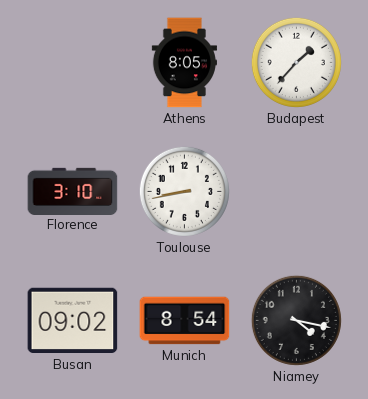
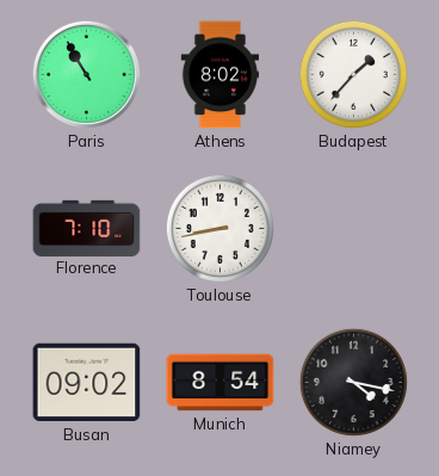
Paris: none -> 10:55
Athens: 8:05 -> 8:02
Florence: 3:10 -> 7:10
